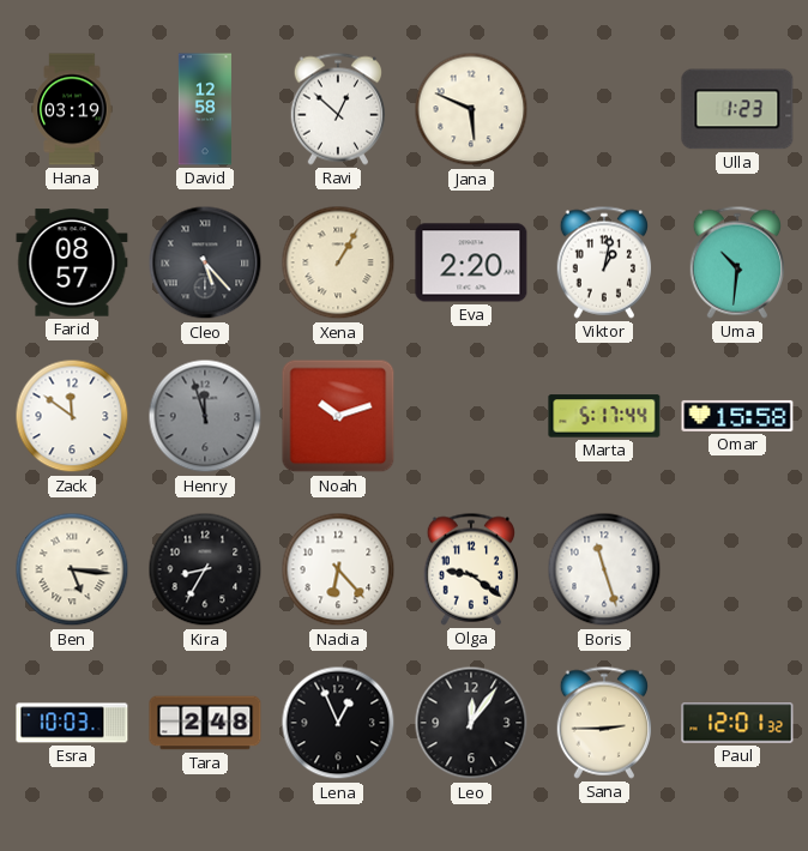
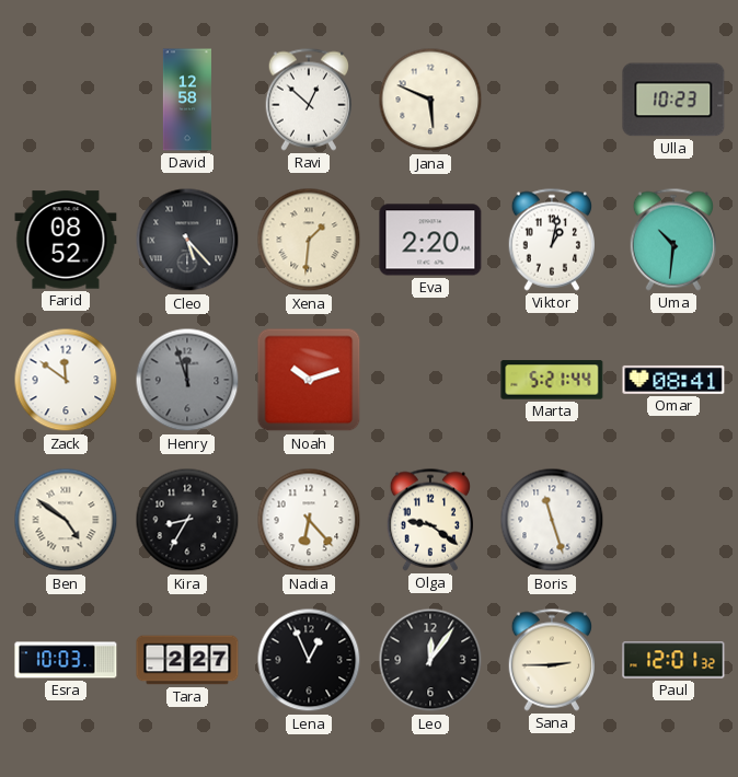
Hana: 03:19 -> none
Ulla: 1:23 -> 10:23
Farid: 08:57 -> 08:52
Xena: 1:05 -> 1:31
Marta: 5:17 -> 5:21
Omar: 15:58 -> 08:41
Ben: 5:16 -> 4:51
Tara: 2:48 -> 2:27
